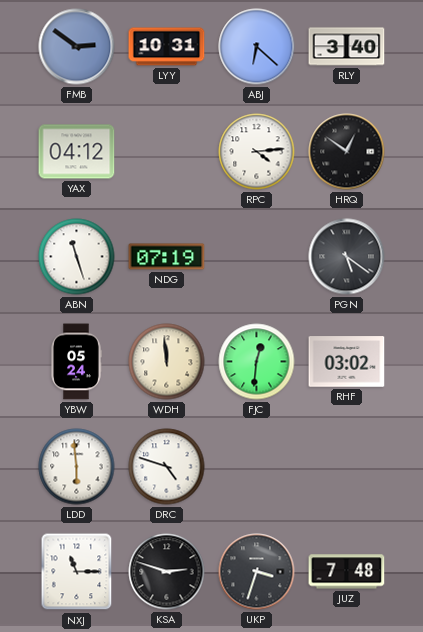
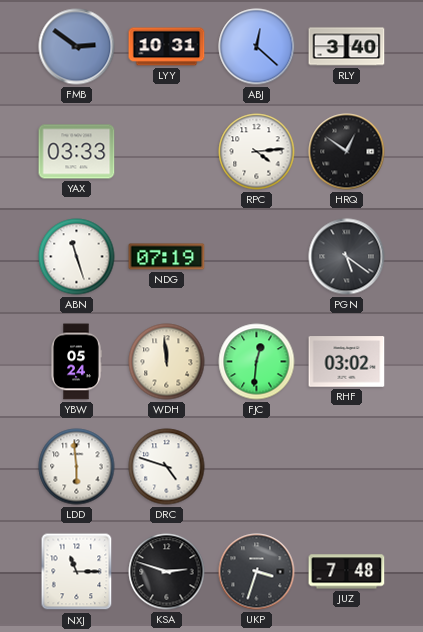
ABJ: 6:22 -> 12:22
YAX: 04:12 -> 03:33
